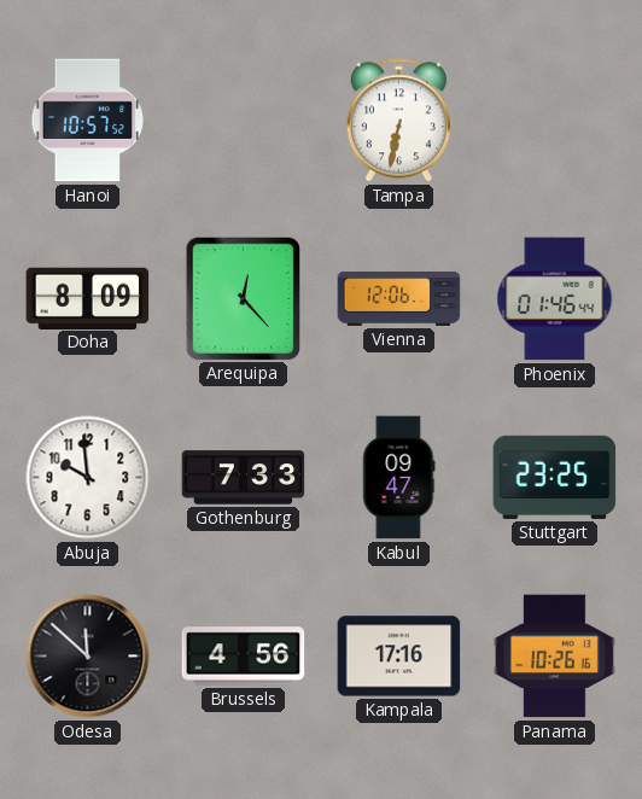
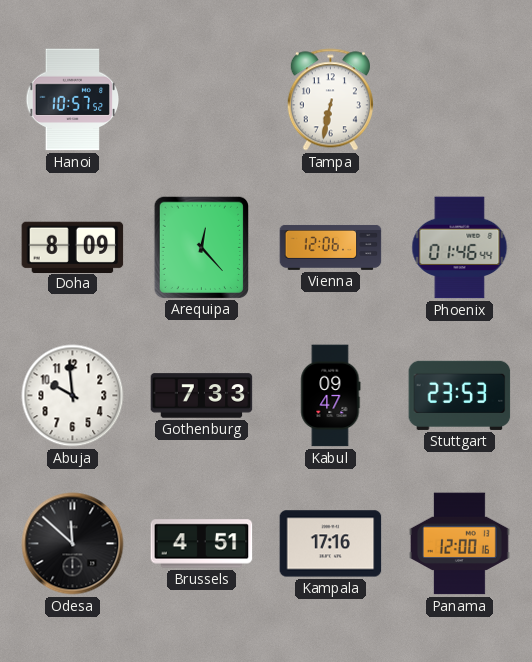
Stuttgart: 23:25 -> 23:53
Brussels: 4:56 -> 4:51
Panama: 10:26 -> 12:00
